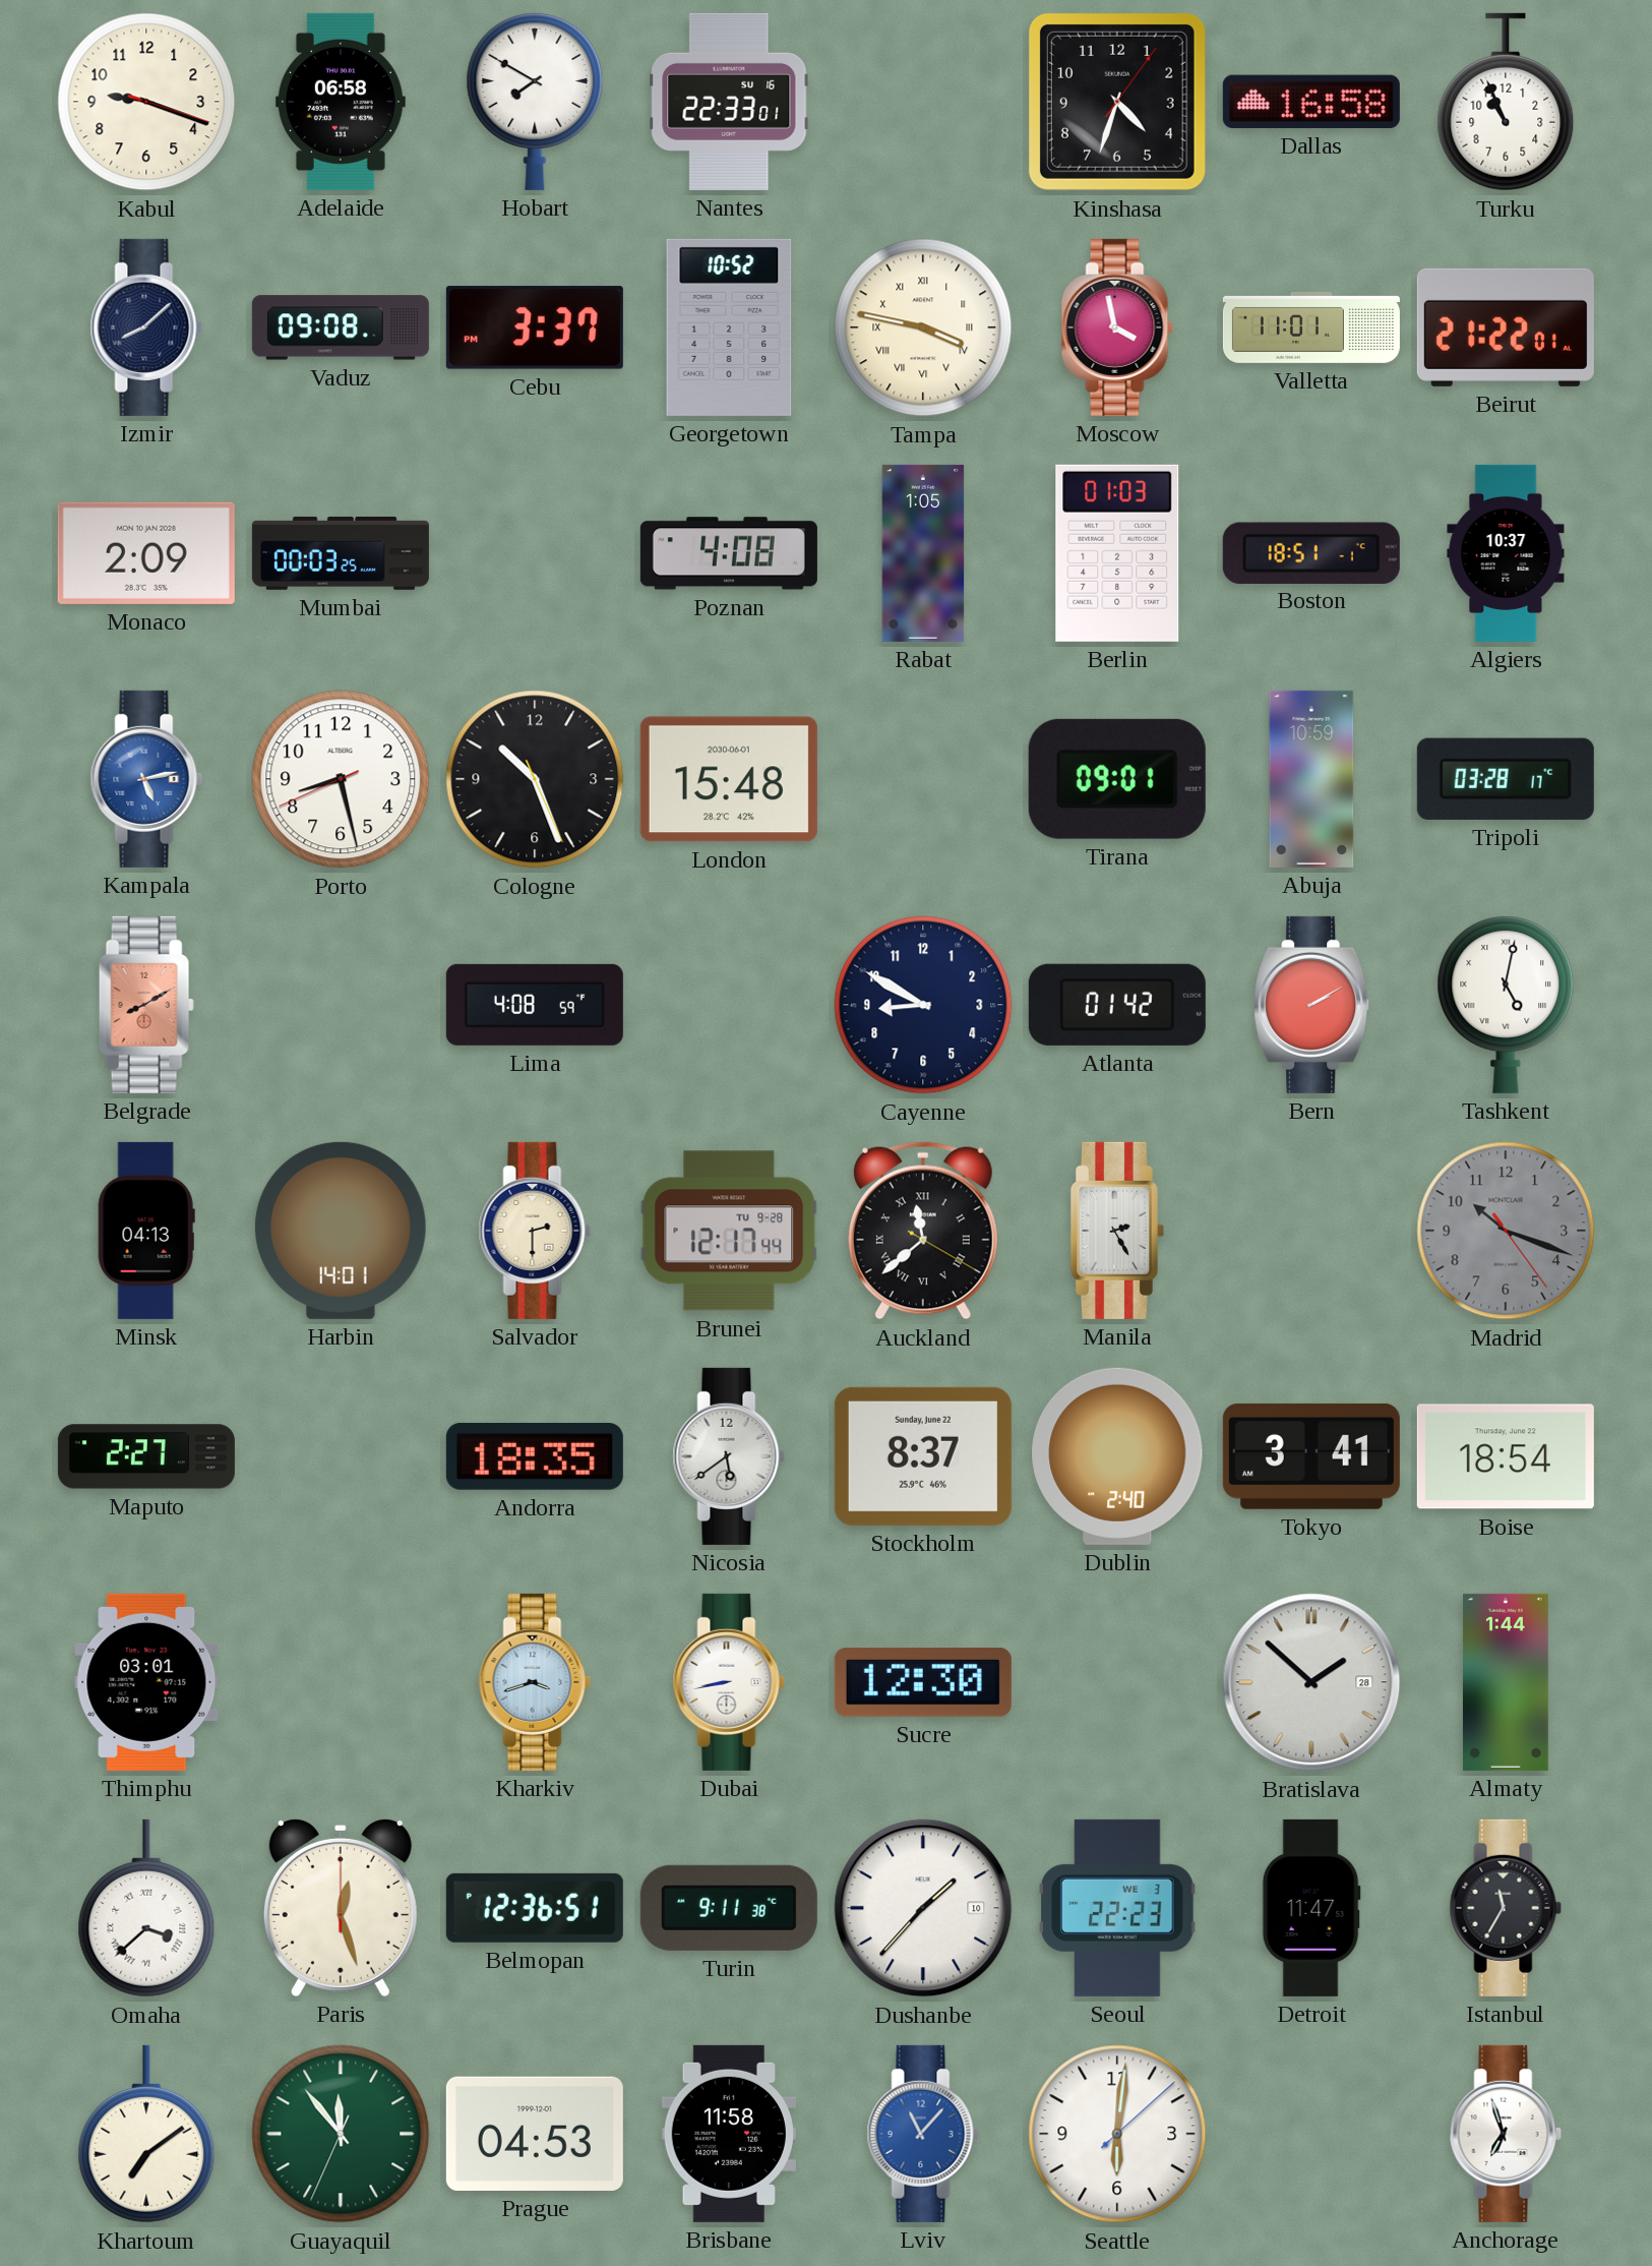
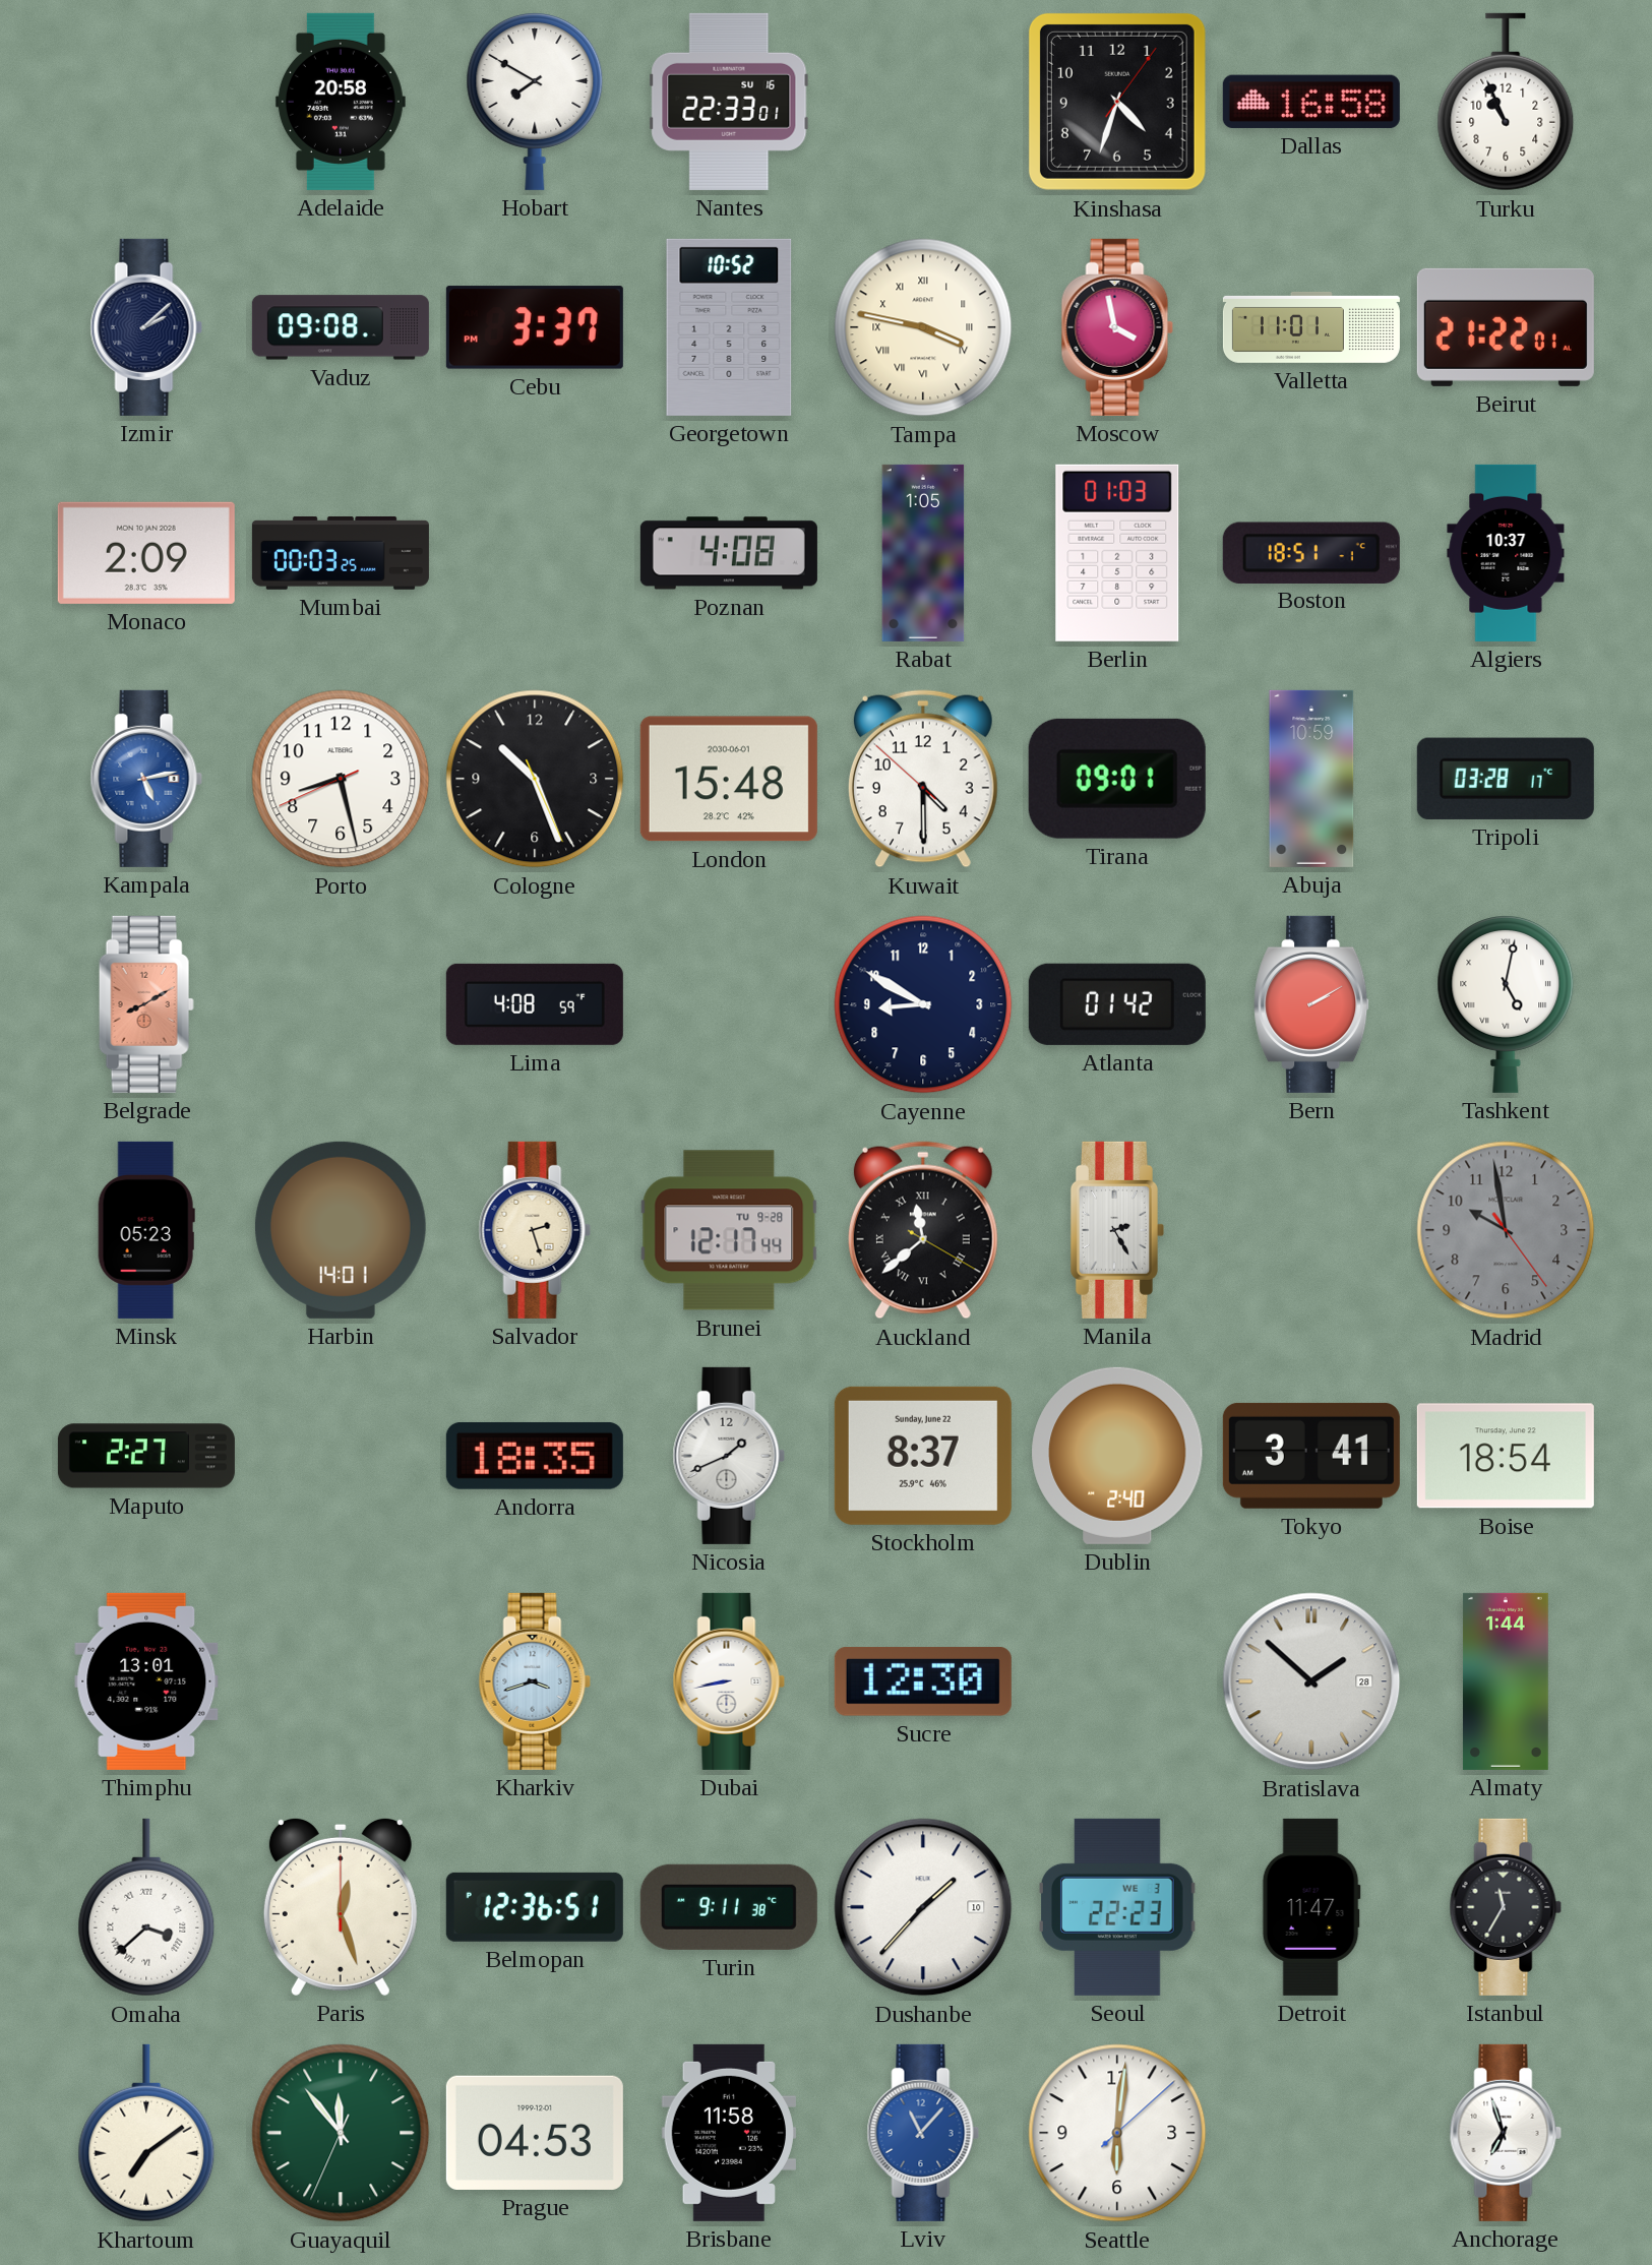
Kabul: 9:18 -> none
Adelaide: 06:58 -> 20:58
Izmir: 8:08 -> 2:08
Kuwait: none -> 4:29
Minsk: 04:13 -> 05:23
Salvador: 2:30 -> 2:27
Madrid: 10:18 -> 9:58
Nicosia: 5:39 -> 1:41
Thimphu: 03:01 -> 13:01
